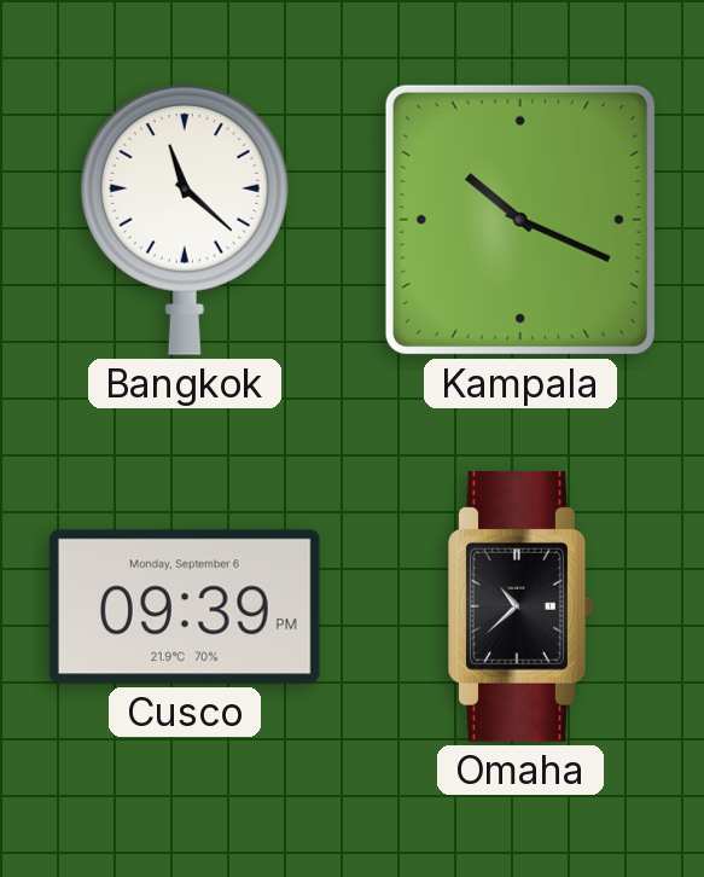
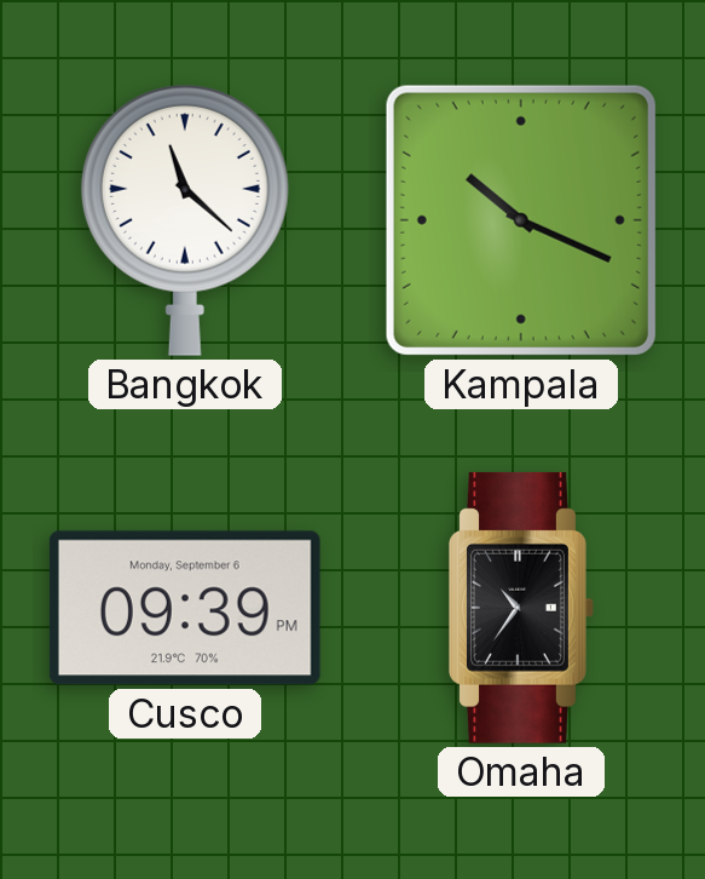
Omaha: 10:38 -> 10:36
